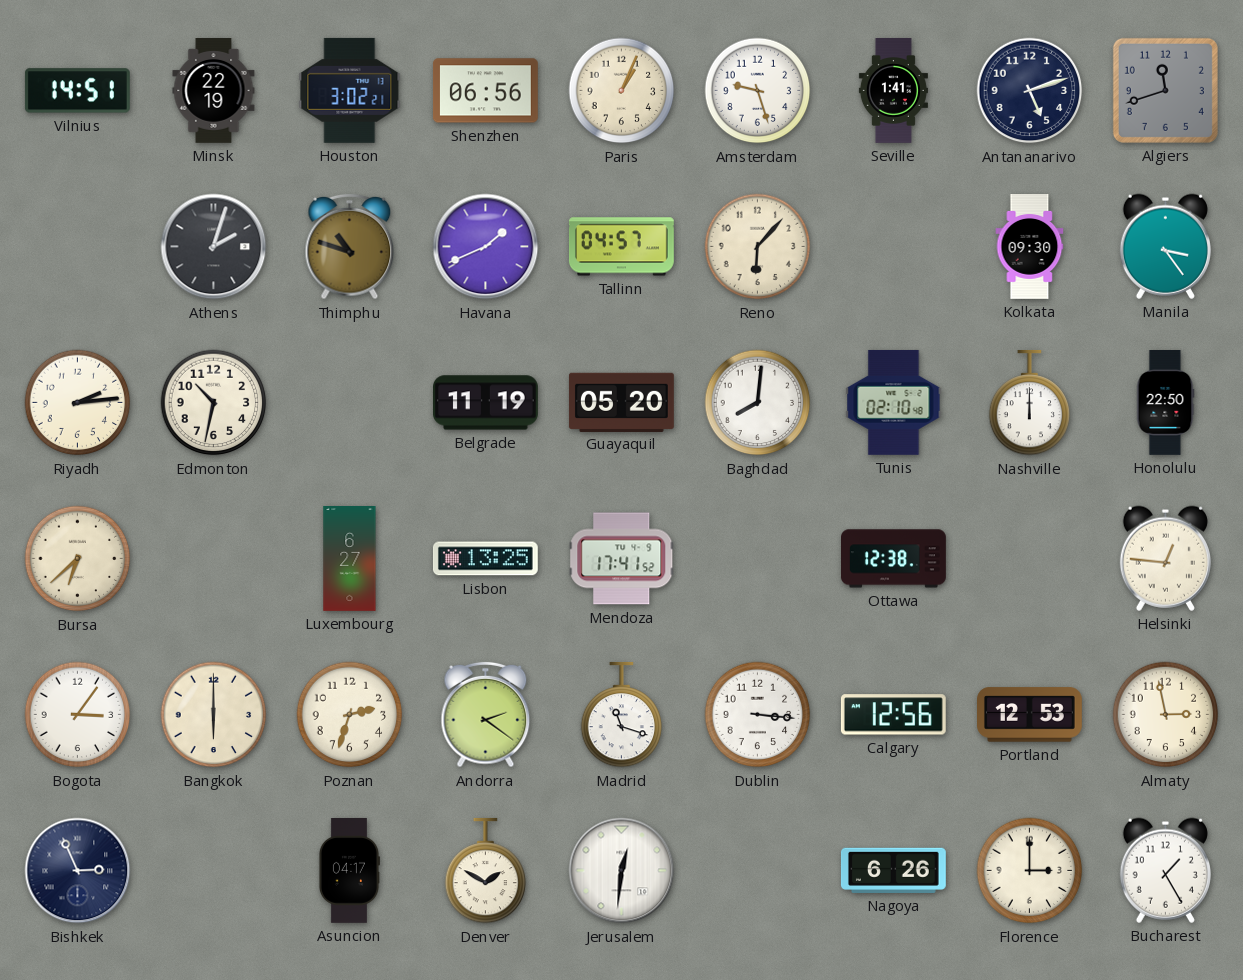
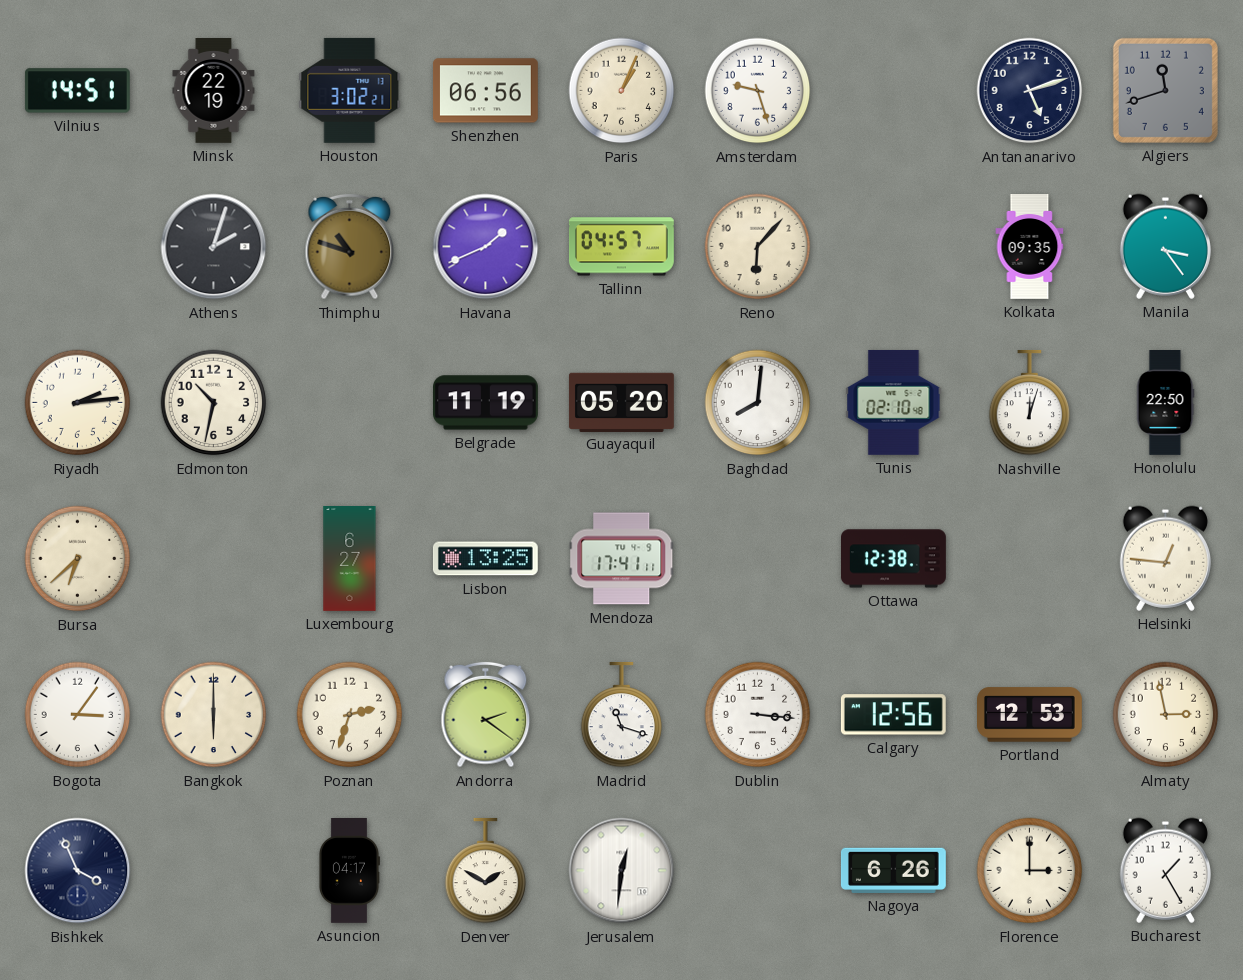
Seville: 1:41 -> none
Kolkata: 09:30 -> 09:35
Nashville: 12:00 -> 12:03
Mendoza: 17:41:52 -> 17:41:11
Bishkek: 2:56 -> 3:56
